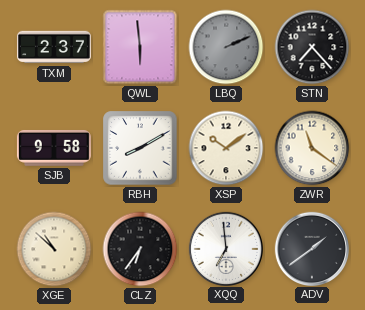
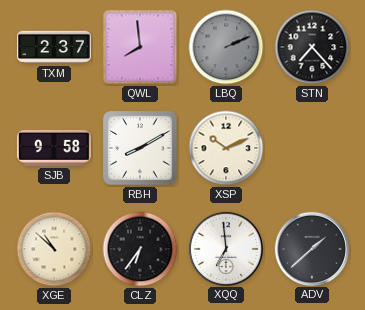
QWL: 5:59 -> 7:59
XSP: 10:09 -> 10:11
ZWR: 11:21 -> none
ADV: 1:39 -> 1:38
